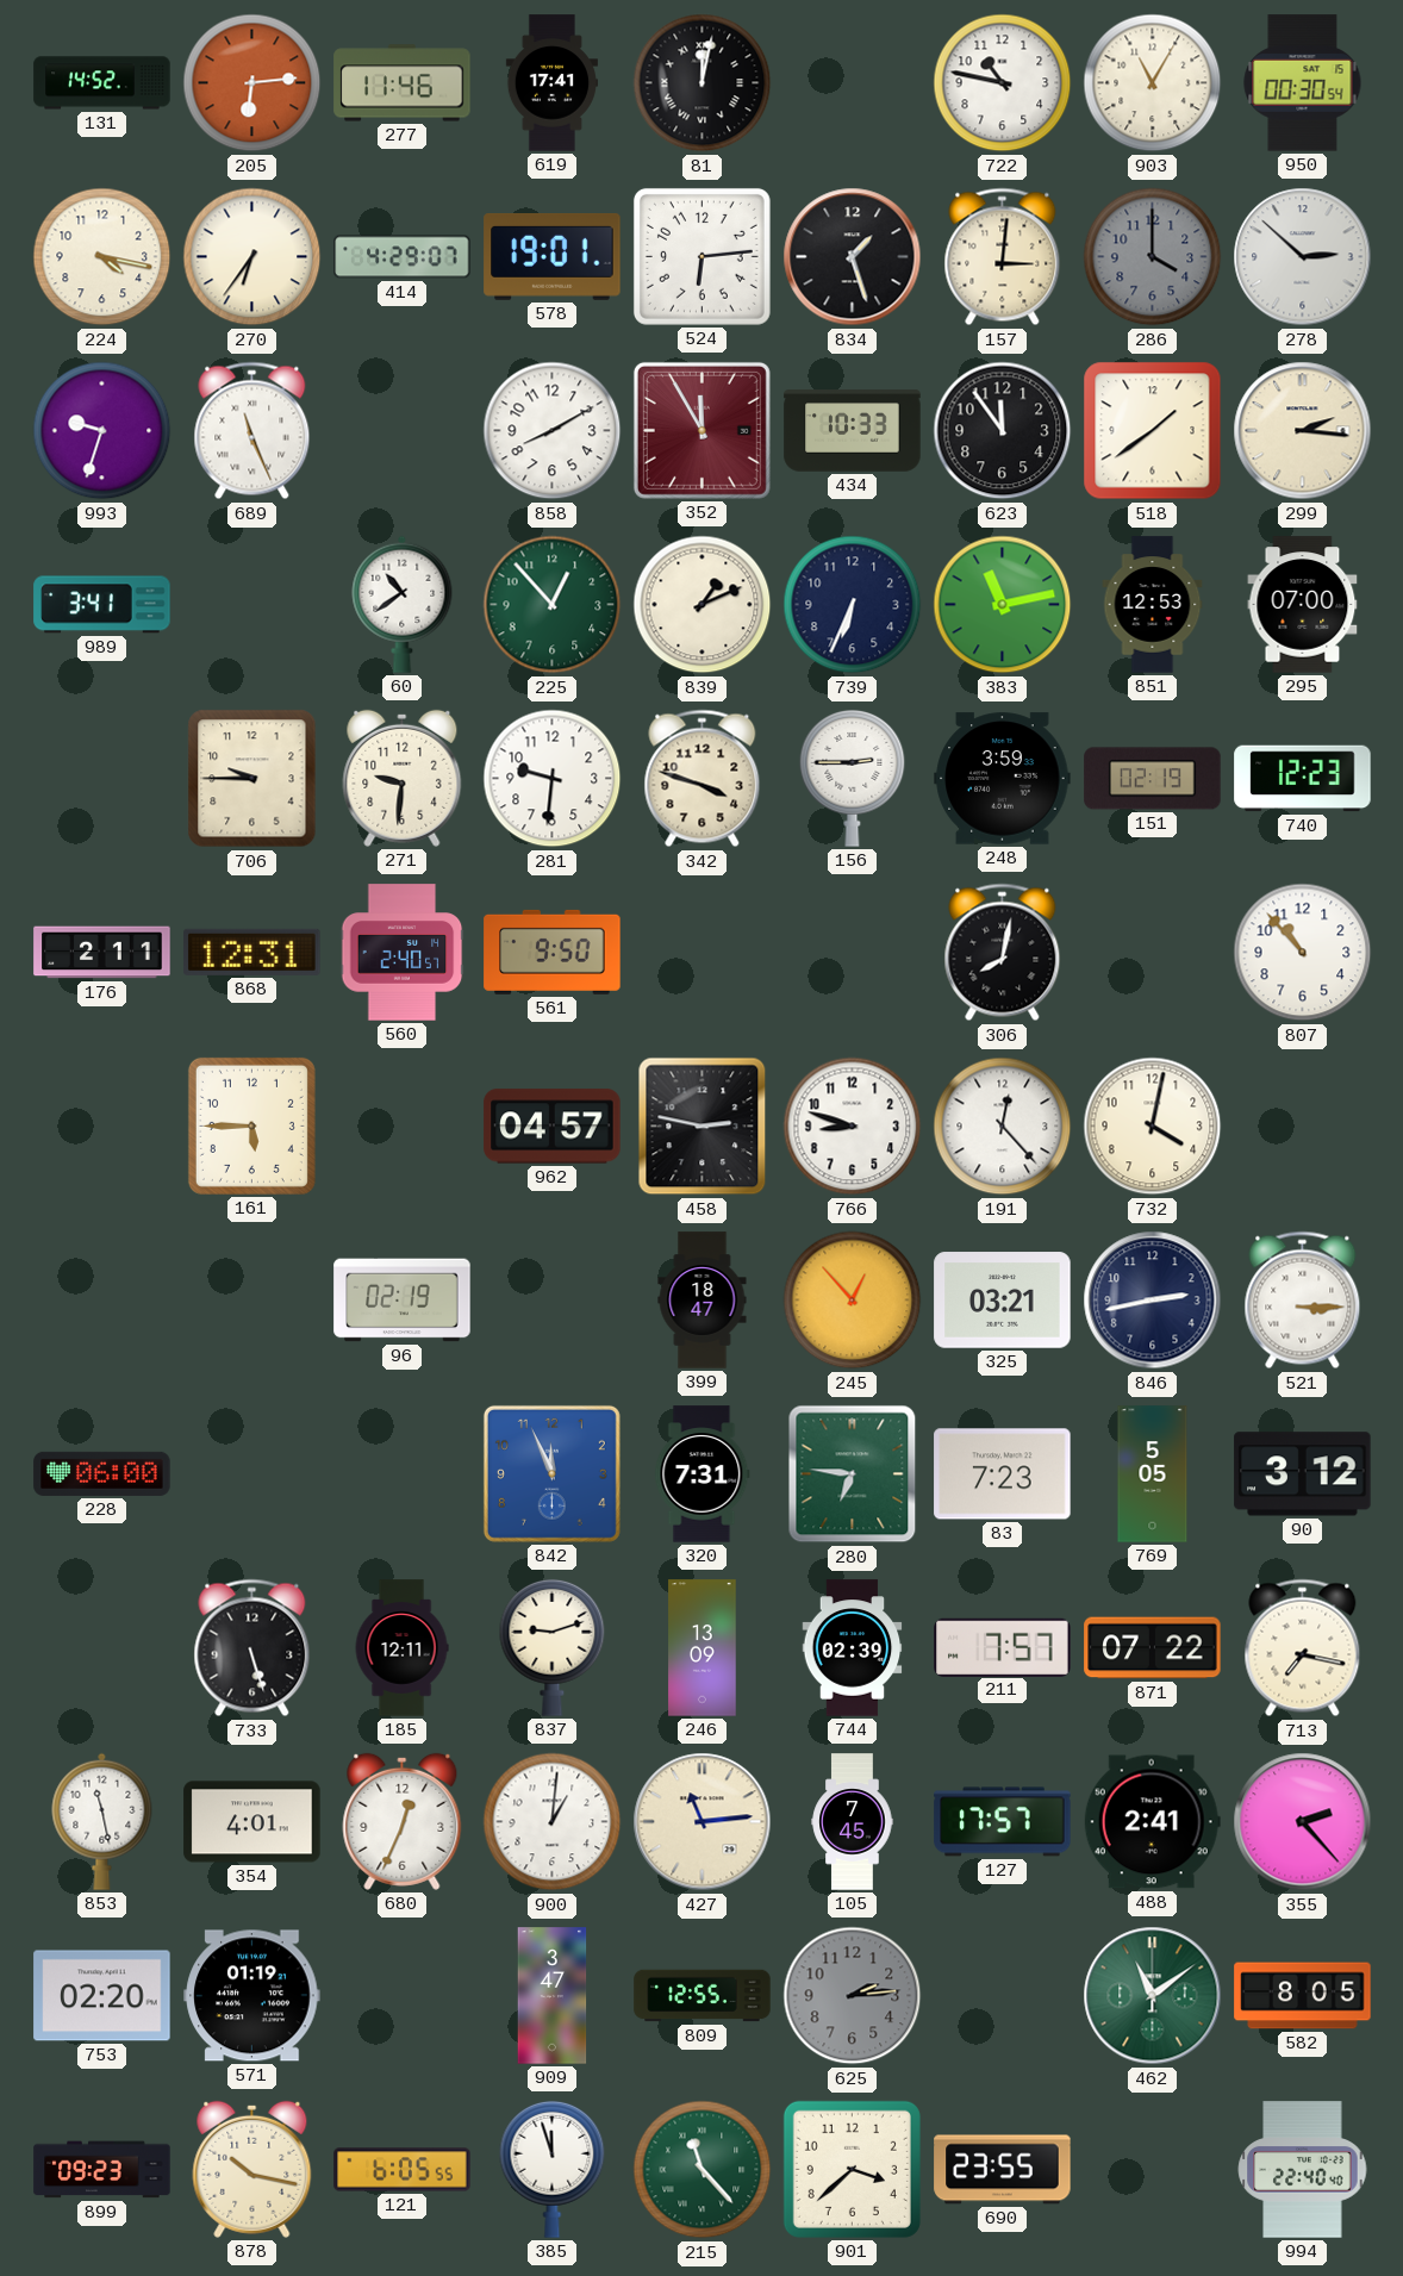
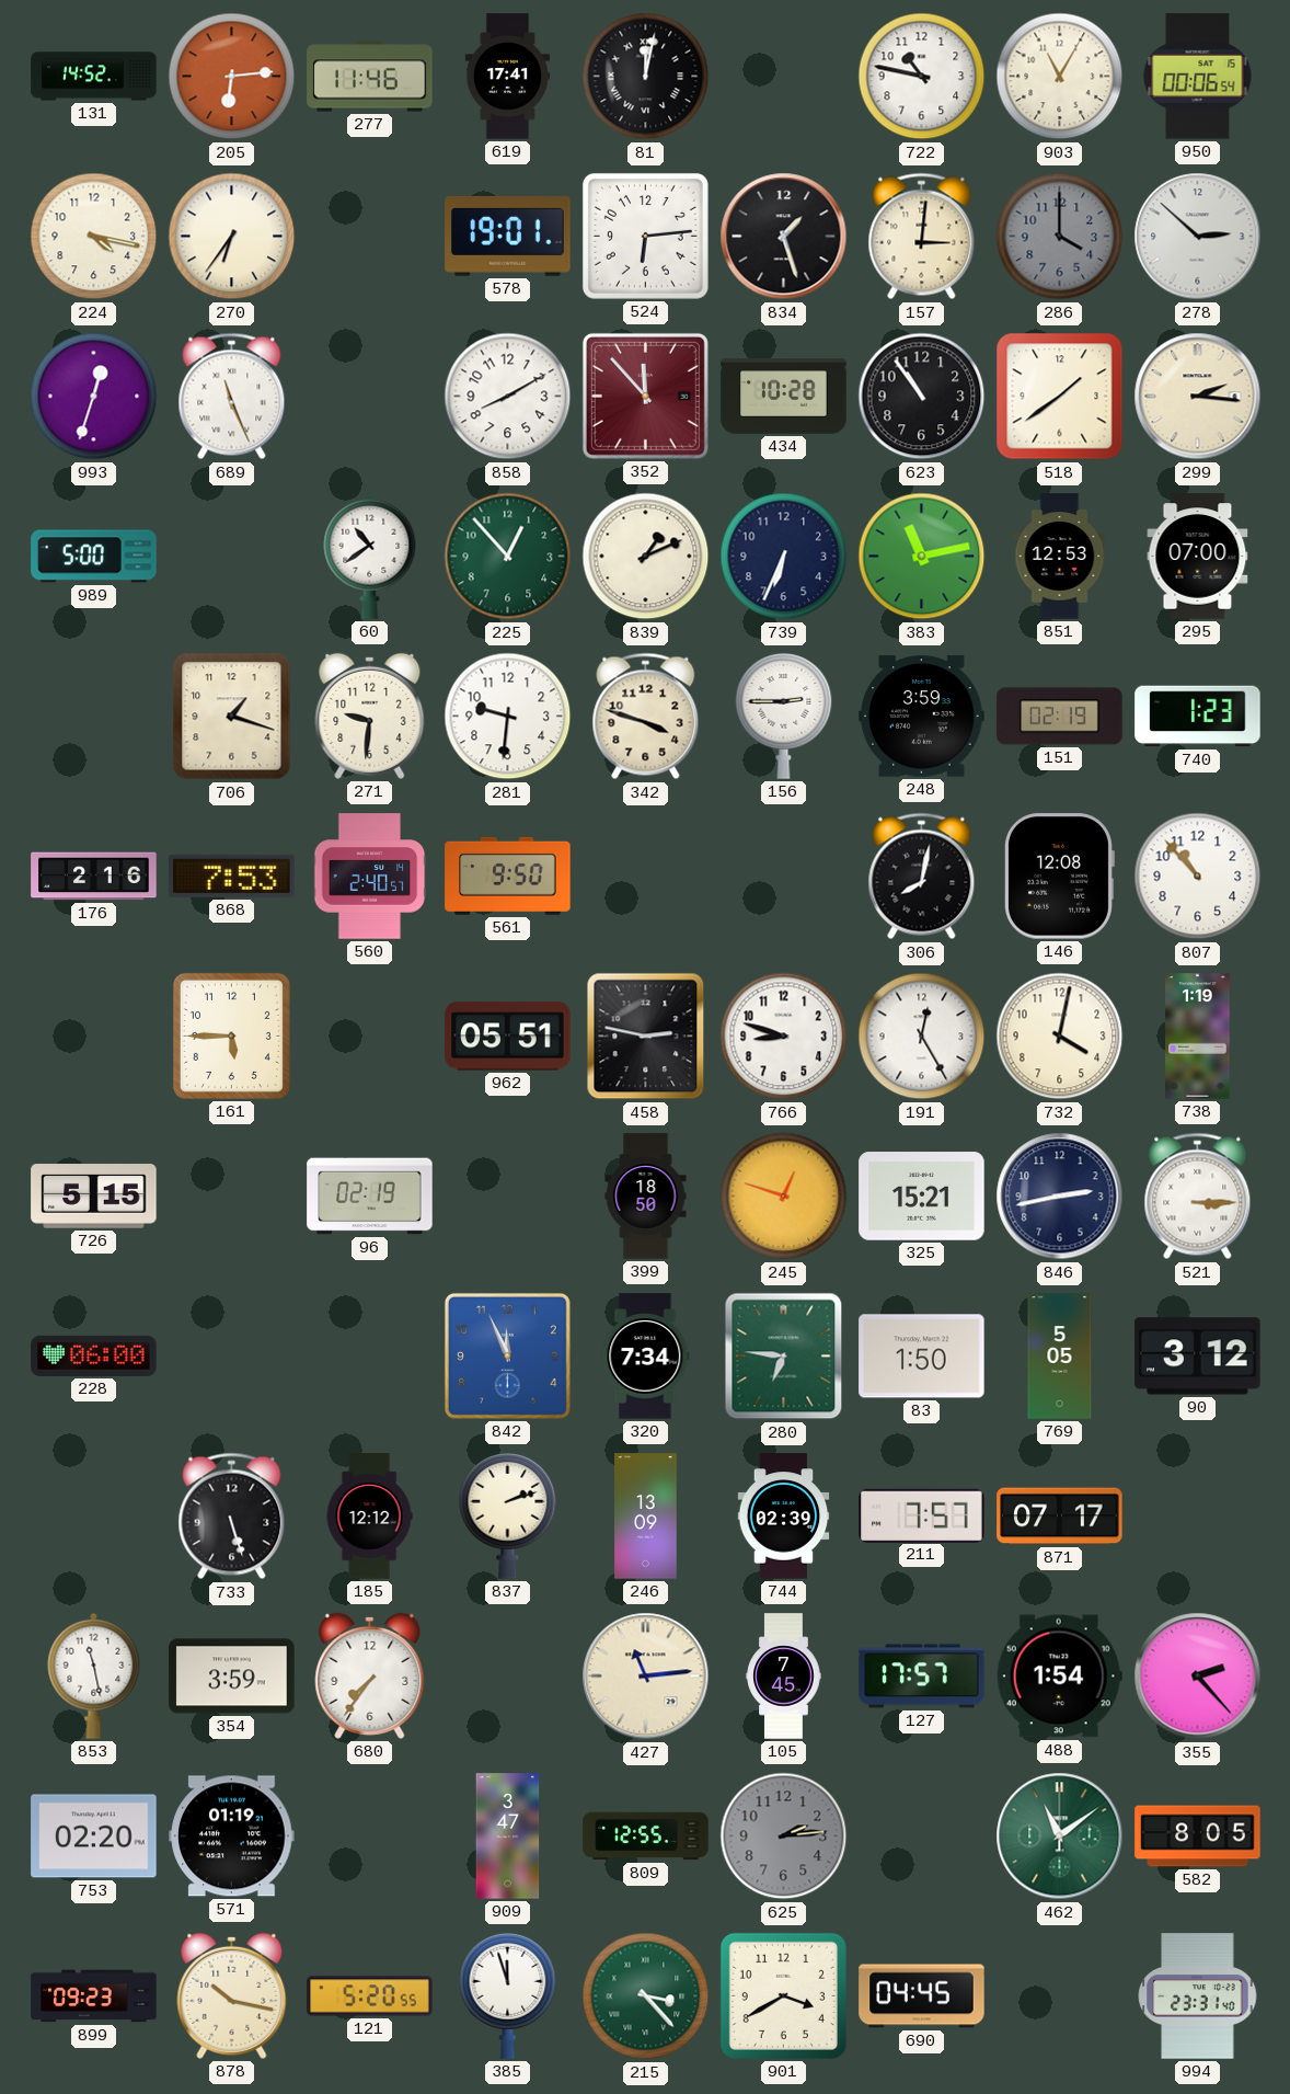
950: 00:30 -> 00:06
414: 4:29 -> none
993: 9:33 -> 12:33
352: 11:55 -> 11:53
434: 10:33 -> 10:28
623: 11:54 -> 10:54
989: 3:41 -> 5:00
706: 9:45 -> 1:18
740: 12:23 -> 1:23
176: 2:11 -> 2:16
868: 12:31 -> 7:53
146: none -> 12:08
962: 04:57 -> 05:51
191: 12:23 -> 12:25
738: none -> 1:19
726: none -> 5:15
399: 18:47 -> 18:50
245: 12:53 -> 12:48
325: 03:21 -> 15:21
320: 7:31 -> 7:34
83: 7:23 -> 1:50
185: 12:11 -> 12:12
837: 9:12 -> 2:12
871: 07:22 -> 07:17
713: 7:17 -> none
354: 4:01 -> 3:59
680: 12:34 -> 7:36
900: 1:01 -> none
488: 2:41 -> 1:54
121: 6:05 -> 5:20
215: 11:23 -> 3:23
901: 3:38 -> 3:40
690: 23:55 -> 04:45
994: 22:40 -> 23:31
